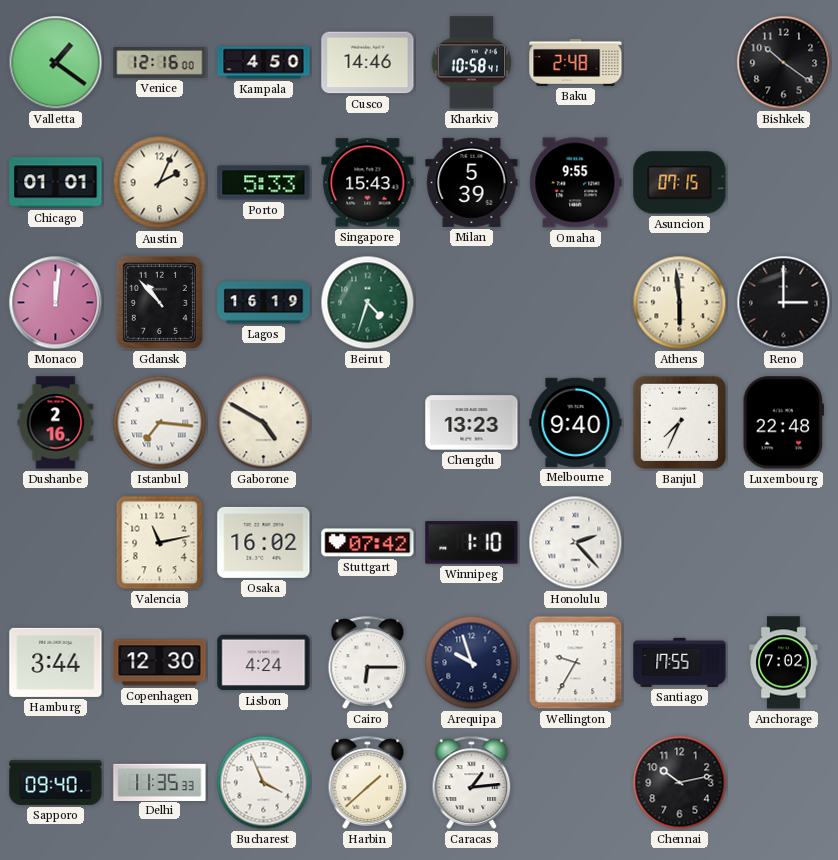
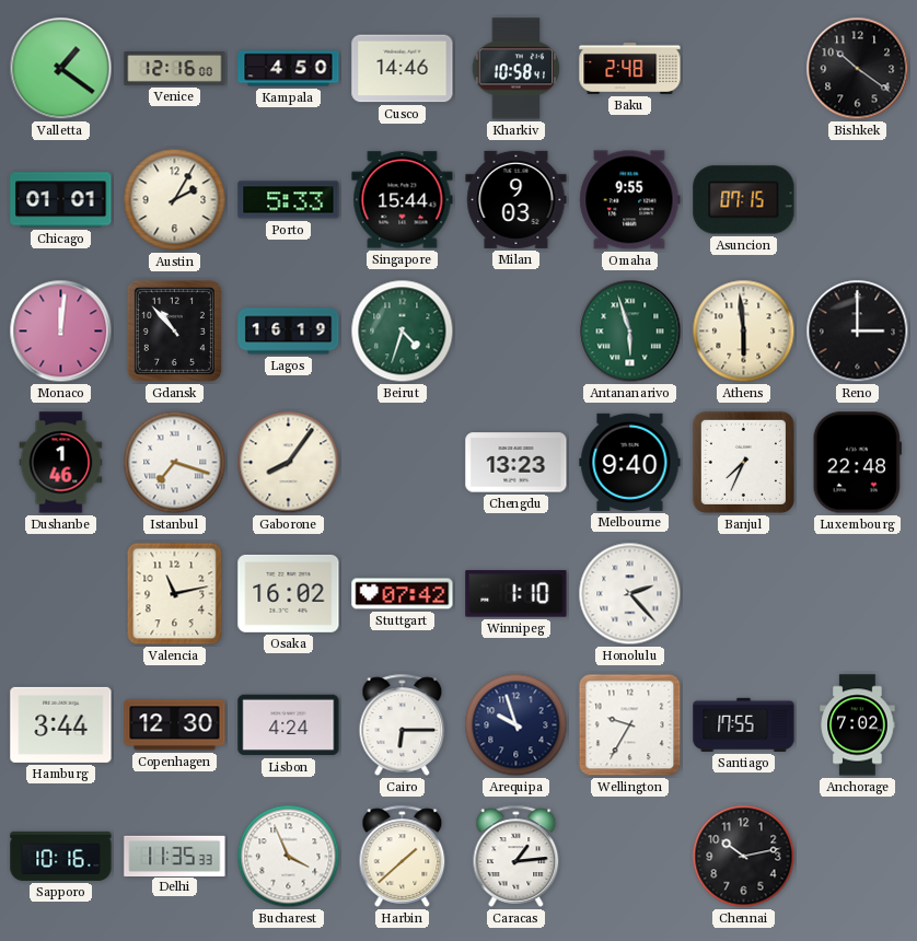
Austin: 2:04 -> 2:05
Singapore: 15:43 -> 15:44
Milan: 5:39 -> 9:03
Antananarivo: none -> 5:57
Dushanbe: 2:16 -> 1:46
Istanbul: 7:16 -> 7:18
Gaborone: 4:50 -> 8:06
Sapporo: 09:40 -> 10:16
